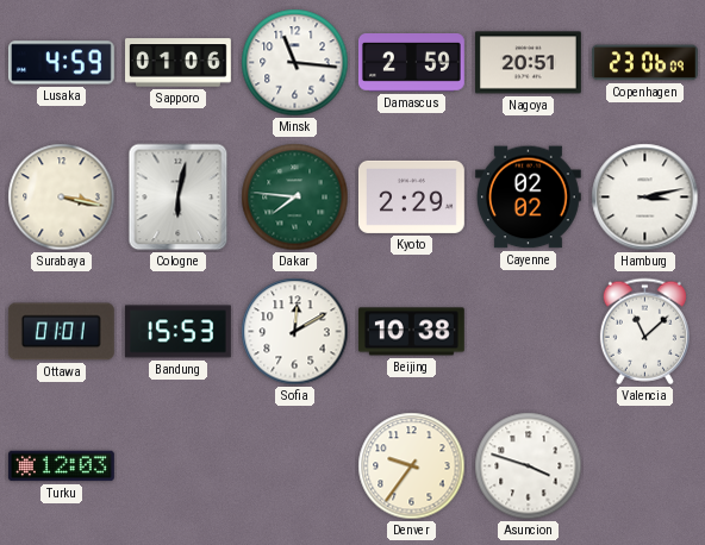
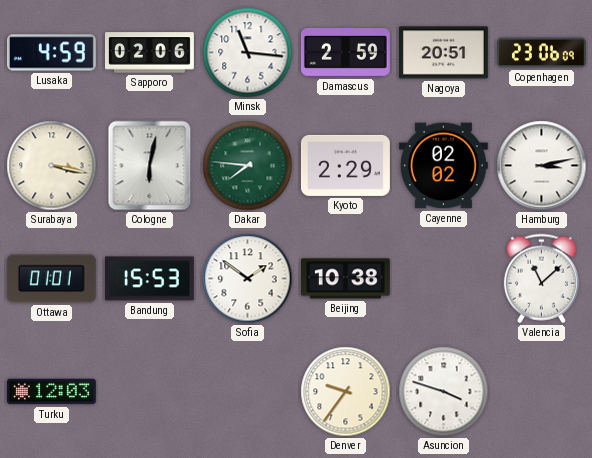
Sapporo: 01:06 -> 02:06
Sofia: 12:10 -> 1:51
